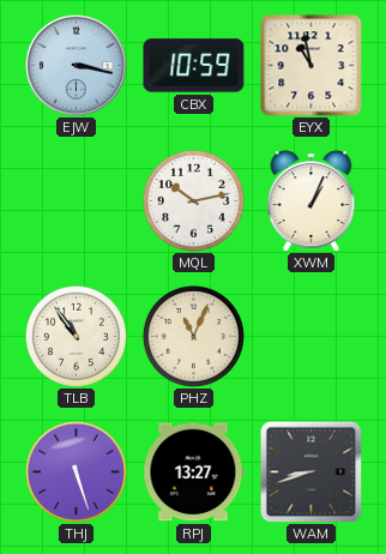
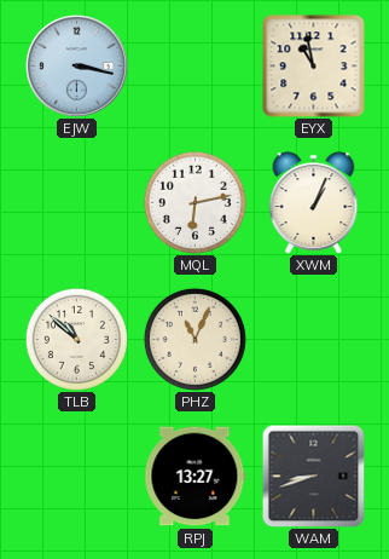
CBX: 10:59 -> none
MQL: 10:13 -> 6:13
TLB: 10:54 -> 10:52
THJ: 5:27 -> none
